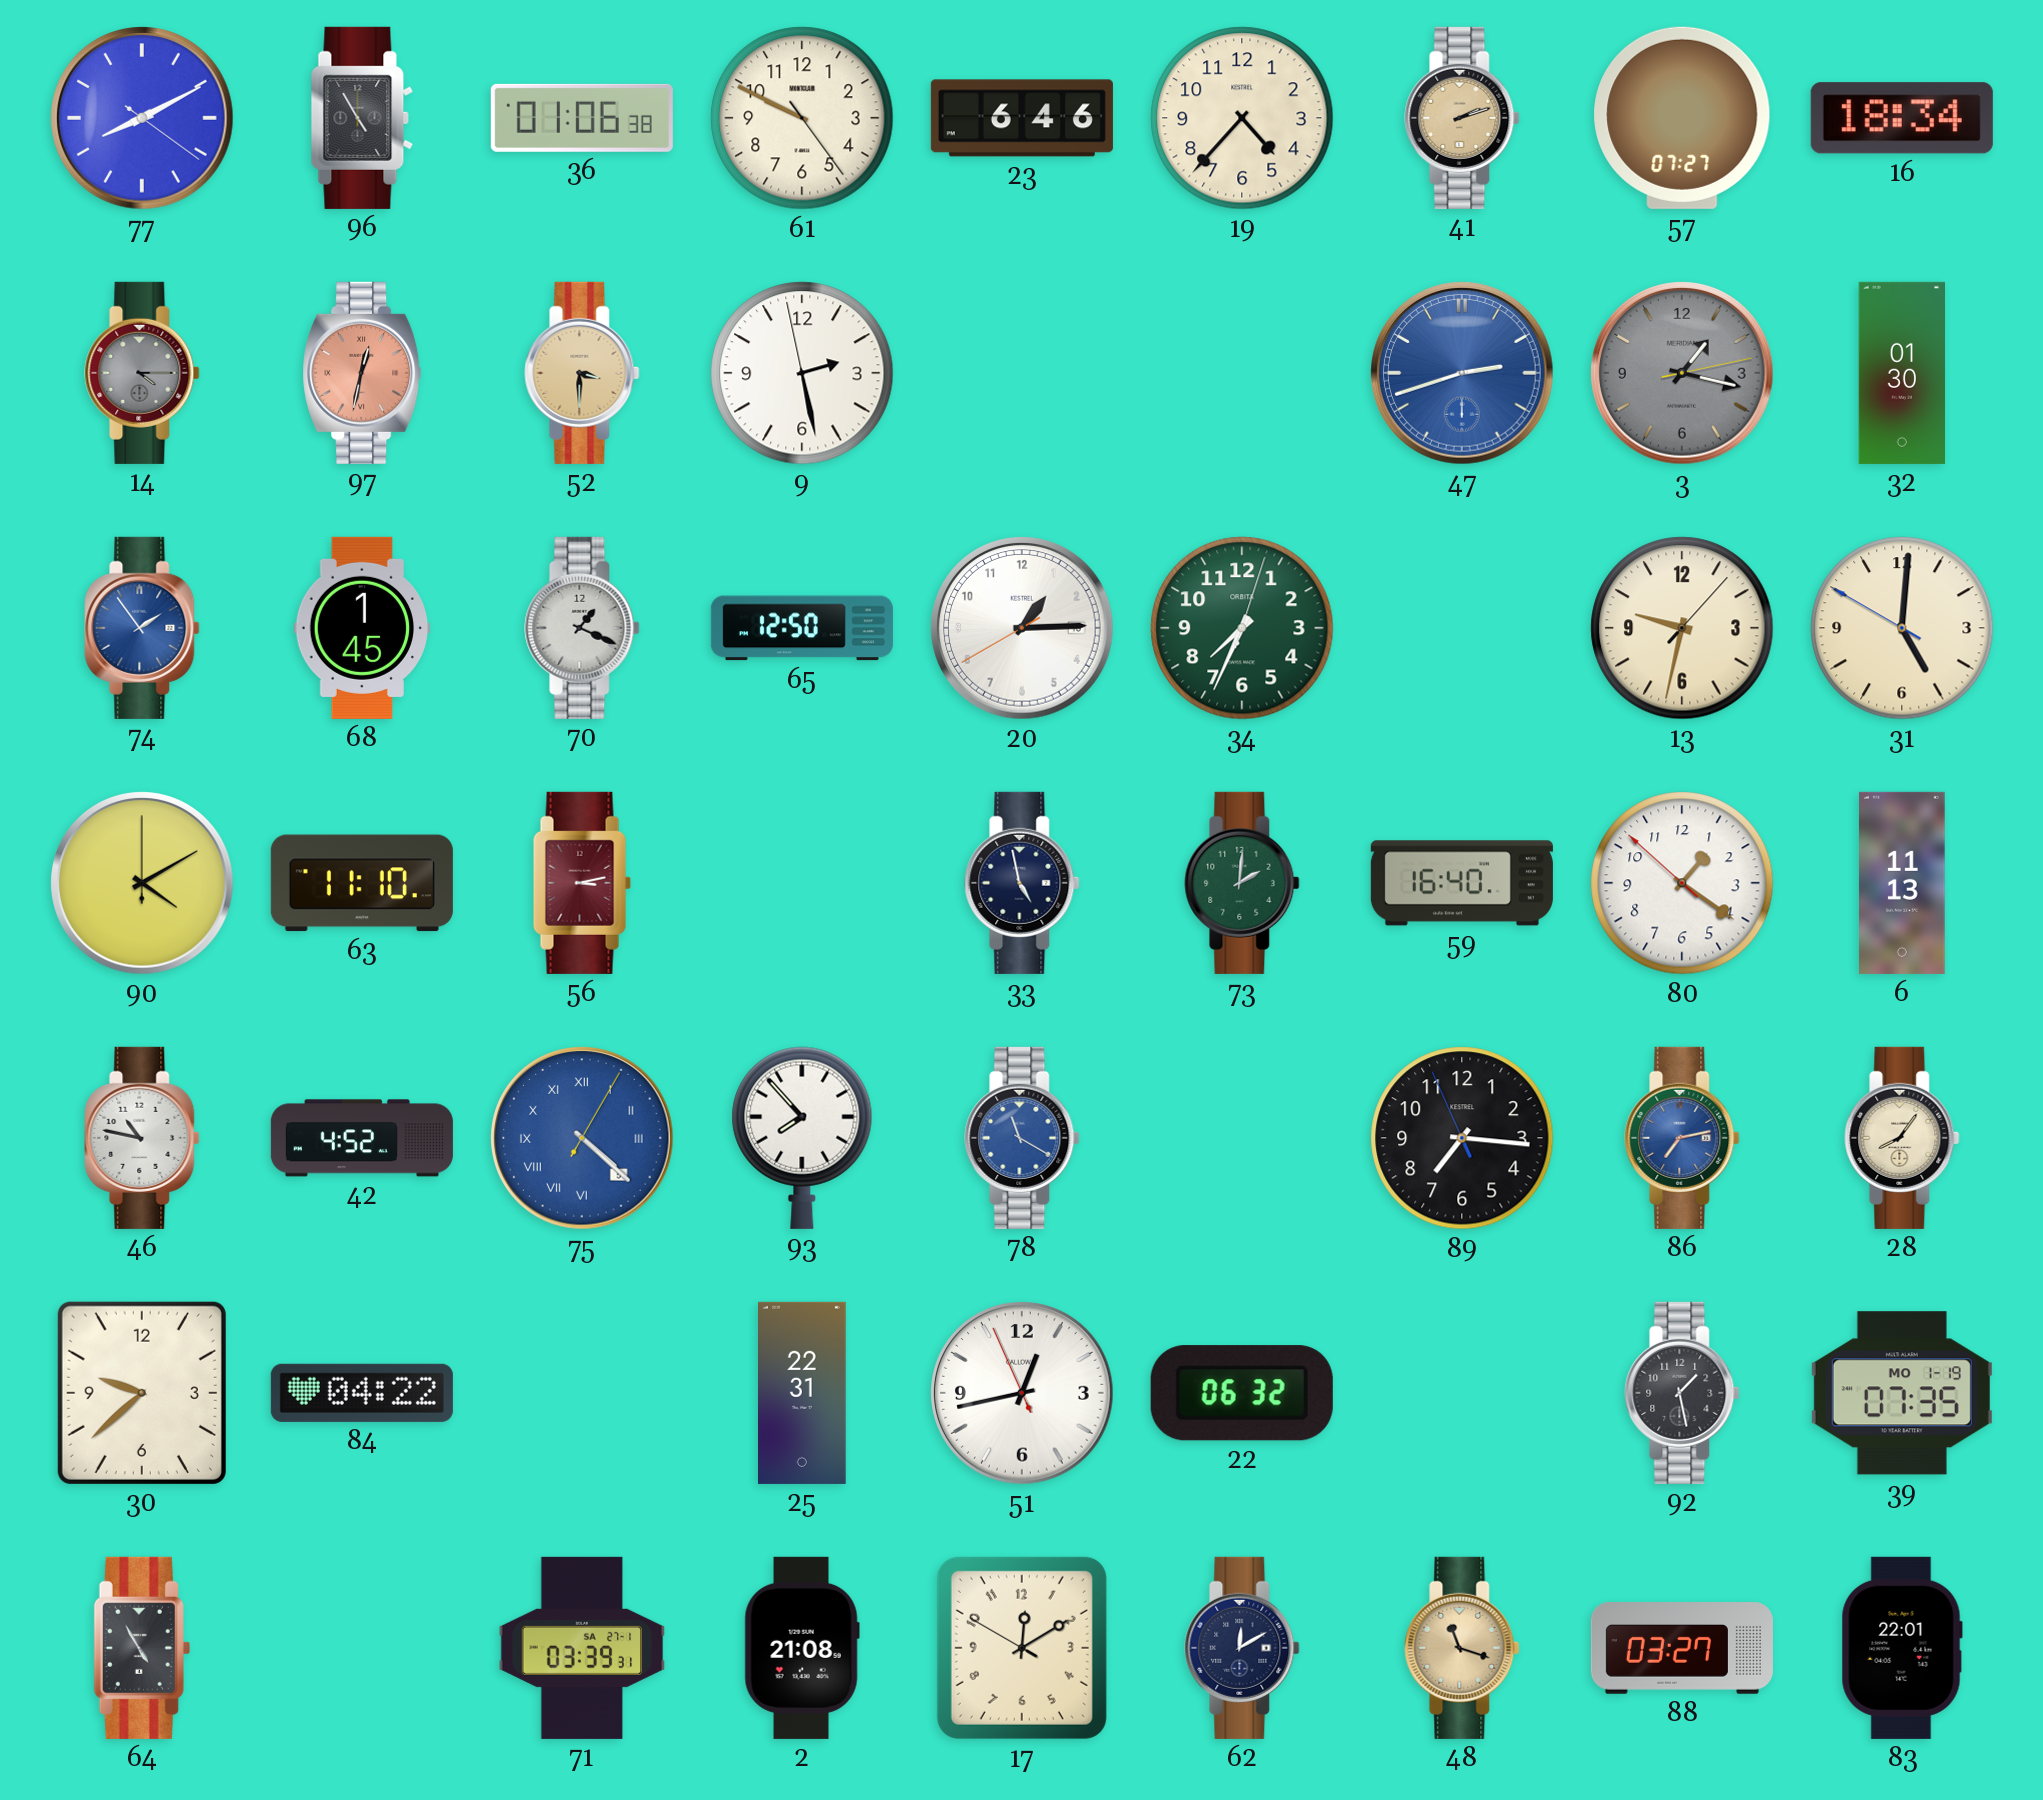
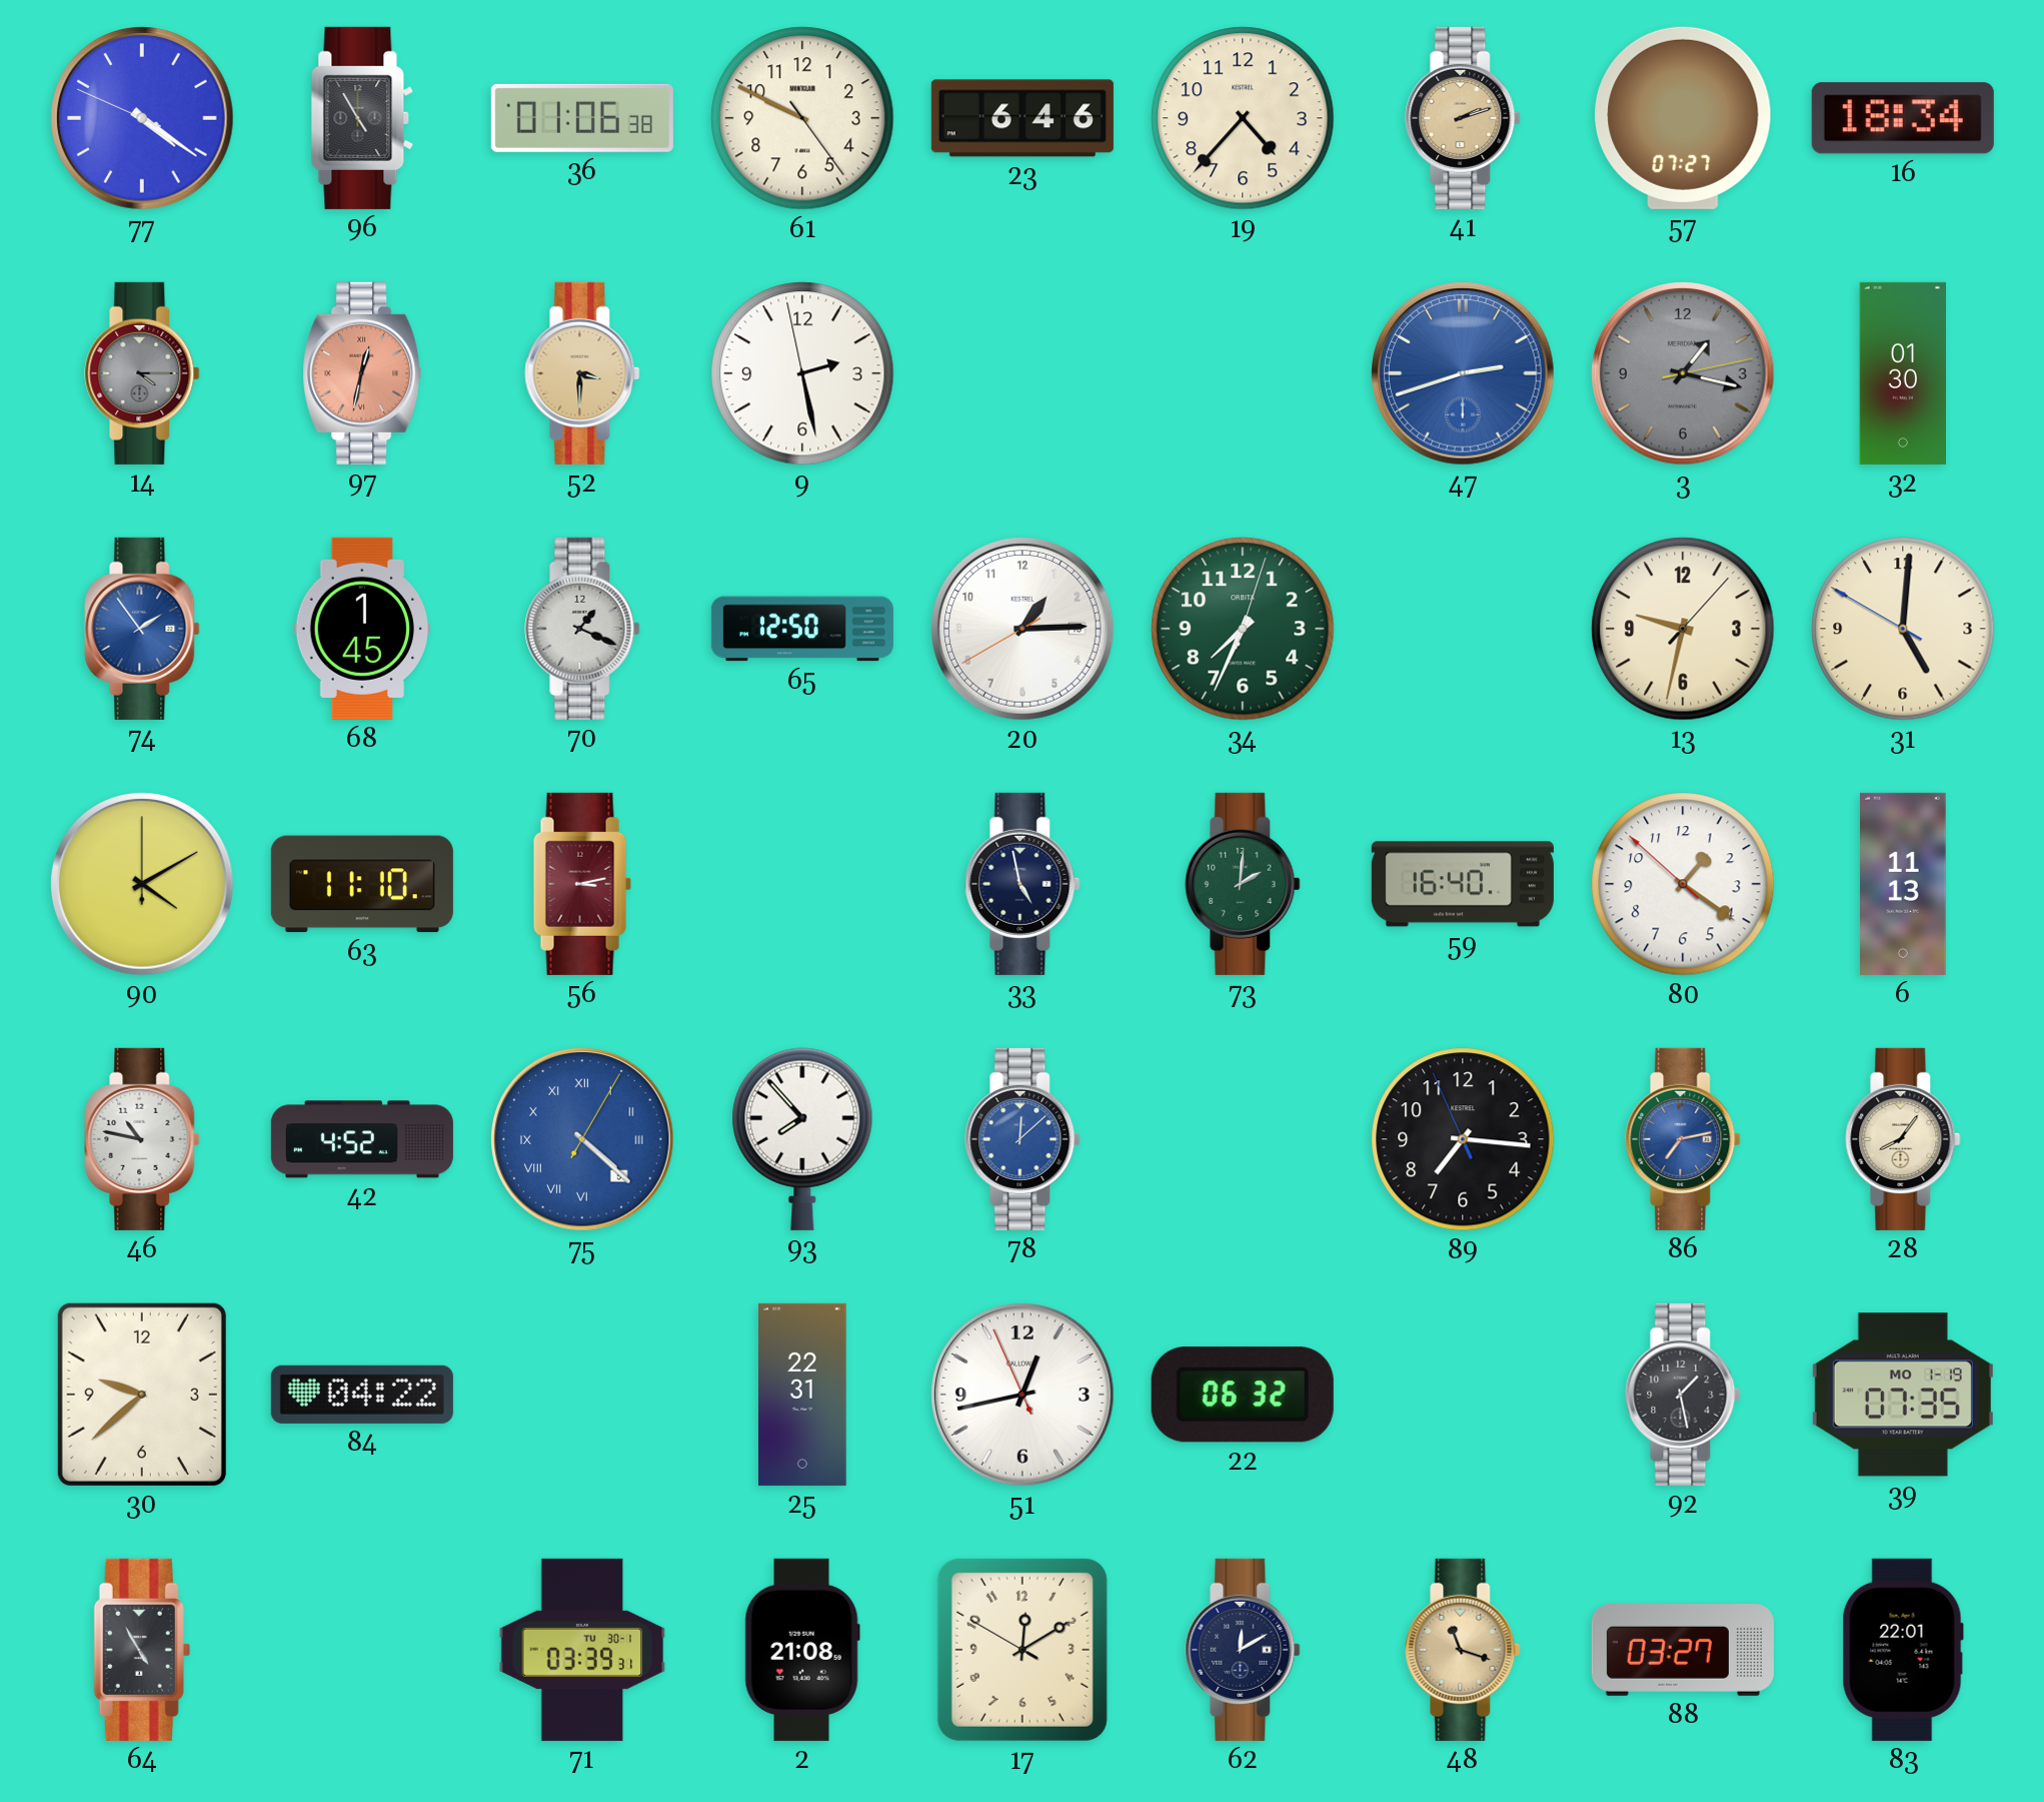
77: 8:10 -> 4:20
78: 11:20 -> 12:08
71 date: SA 27-1 -> TU 30-1
